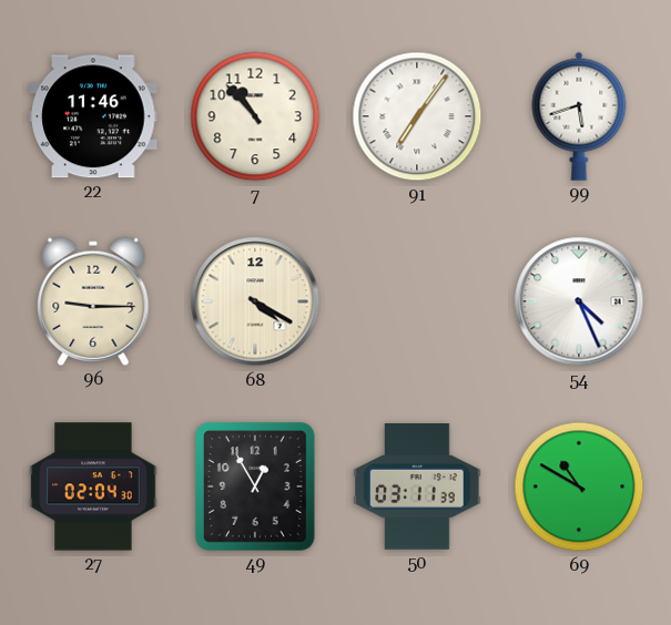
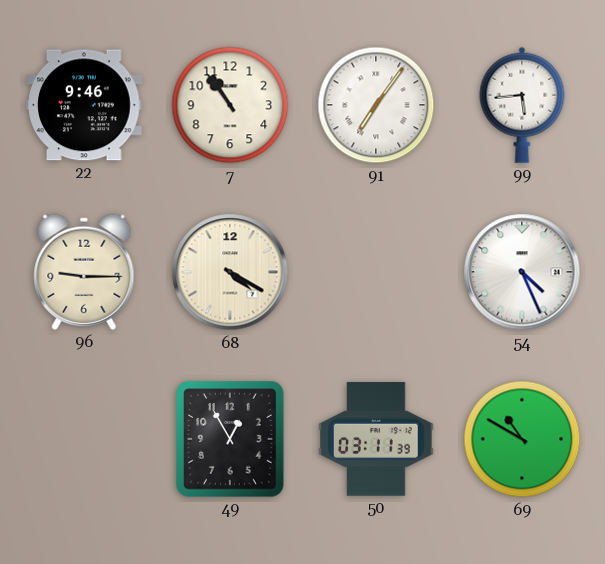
22: 11:46 -> 9:46
7: 10:53 -> 10:54
99: 5:42 -> 5:44
27: 02:04 -> none
